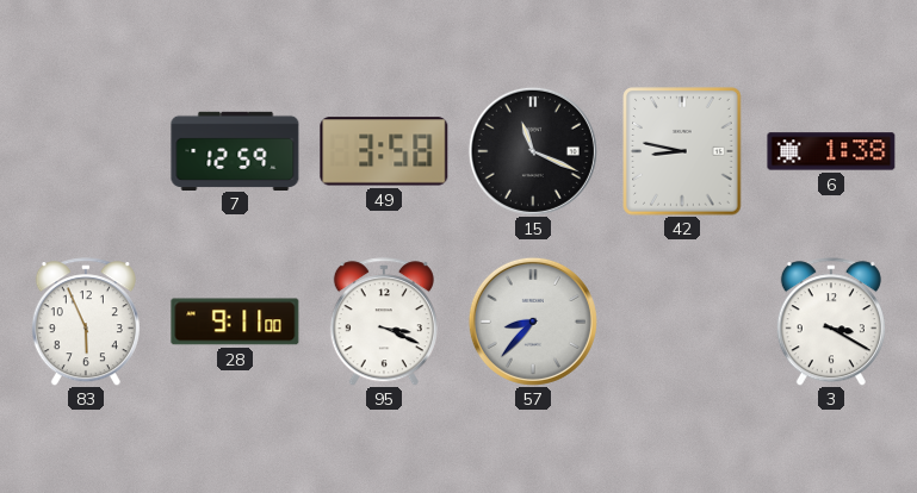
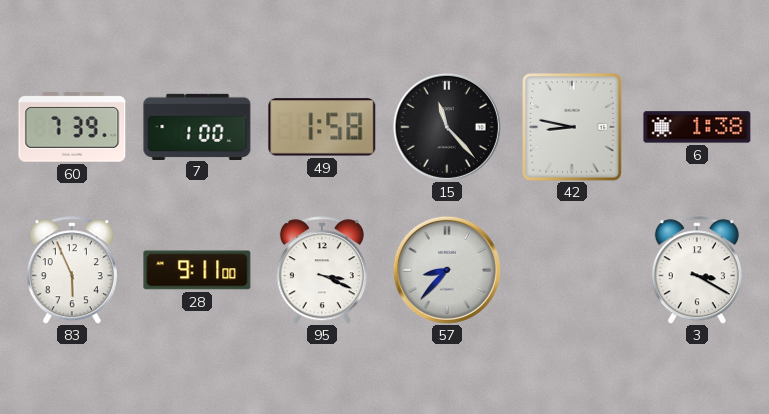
60: none -> 7:39
7: 12:59 -> 1:00
49: 3:58 -> 1:58
15: 11:19 -> 11:23
